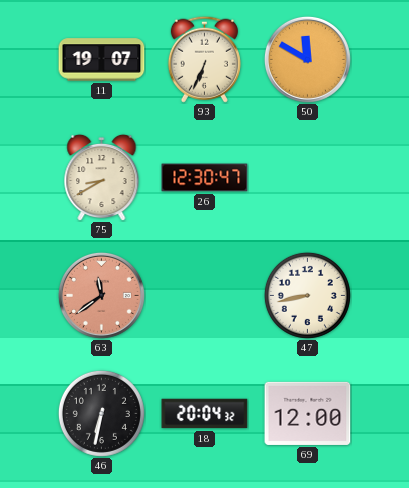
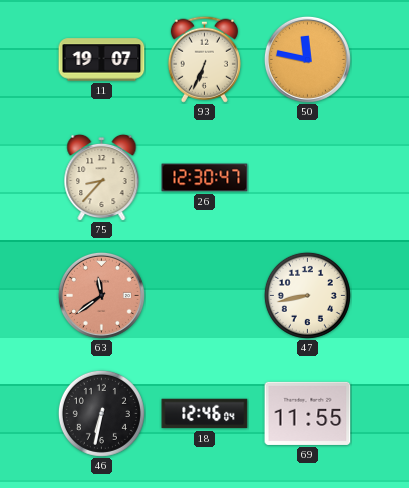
50: 11:50 -> 11:47
75: 8:40 -> 8:37
18: 20:04 -> 12:46
69: 12:00 -> 11:55
